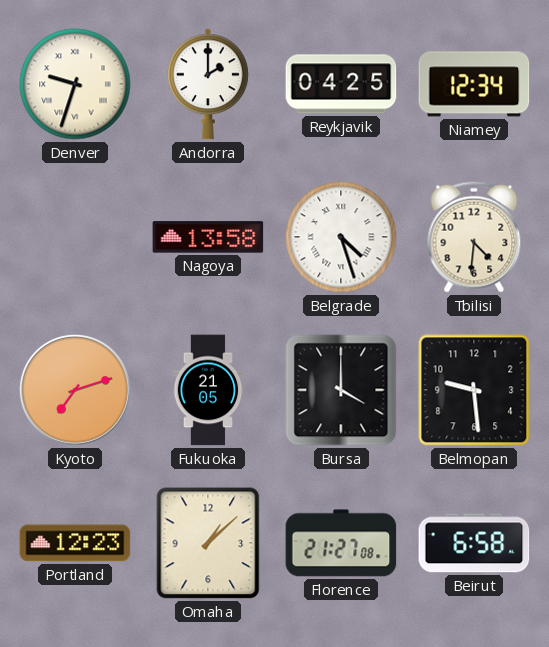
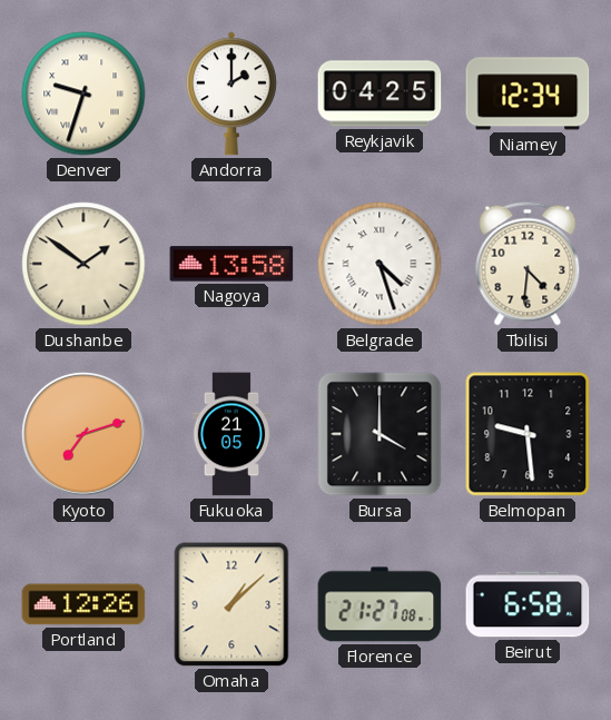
Dushanbe: none -> 1:51
Portland: 12:23 -> 12:26
